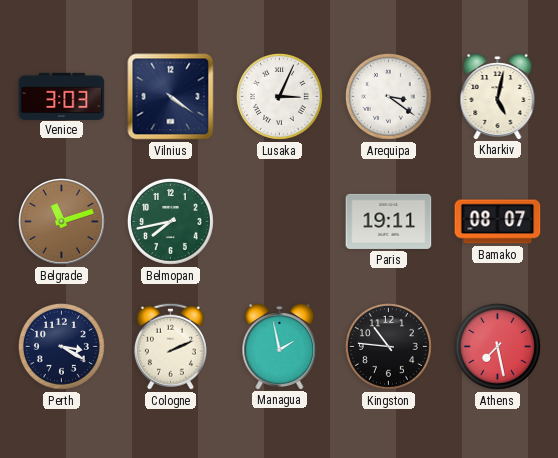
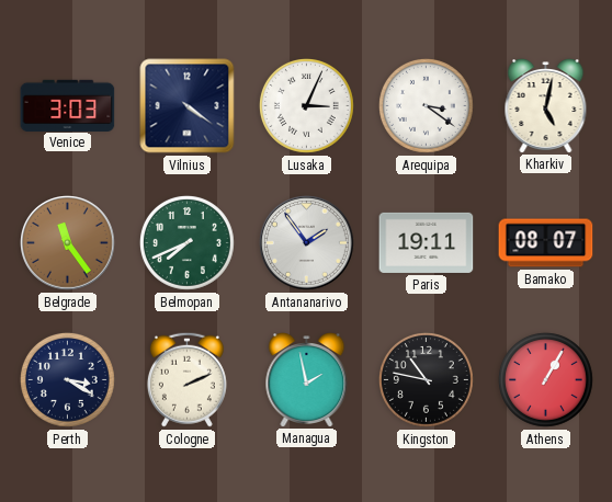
Belgrade: 11:12 -> 11:24
Belmopan: 7:43 -> 7:41
Antananarivo: none -> 1:54
Kingston: 10:46 -> 10:47
Athens: 7:28 -> 1:05
